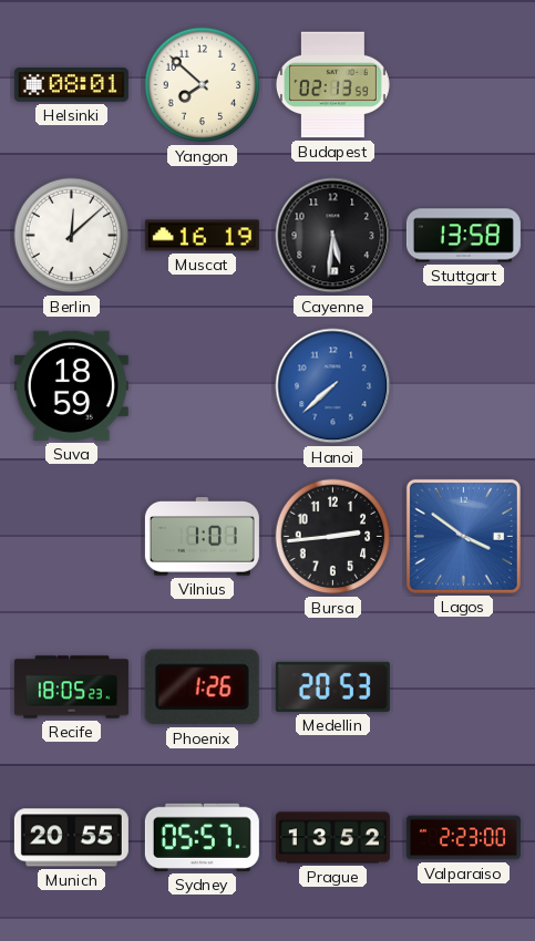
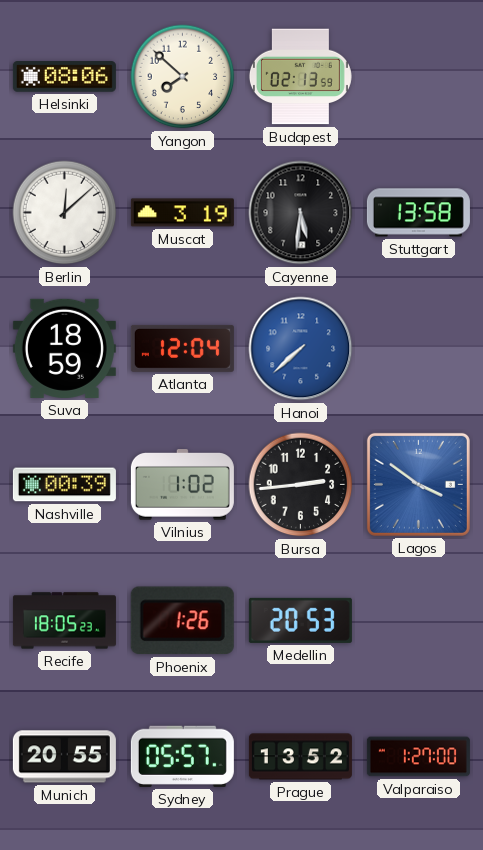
Helsinki: 08:01 -> 08:06
Muscat: 16:19 -> 3:19
Atlanta: none -> 12:04
Nashville: none -> 00:39
Vilnius: 1:01 -> 1:02
Valparaiso: 2:23 -> 1:27
